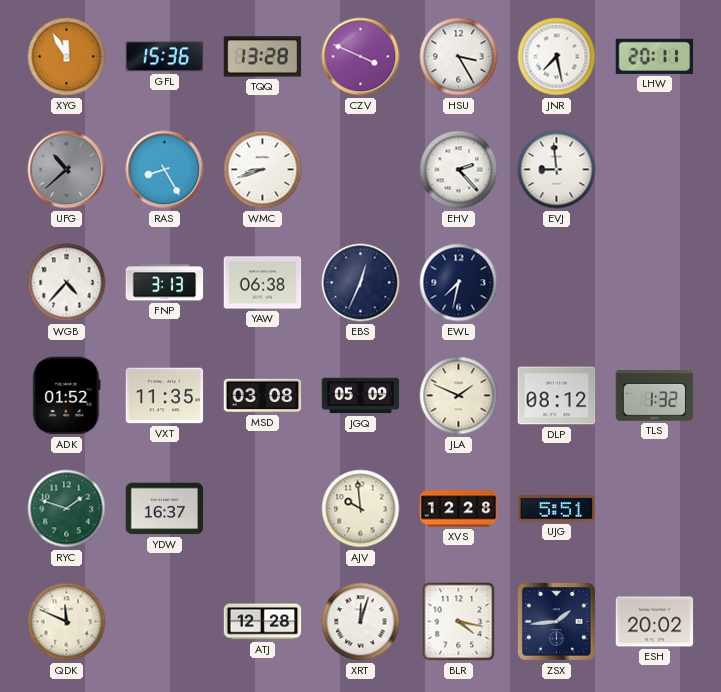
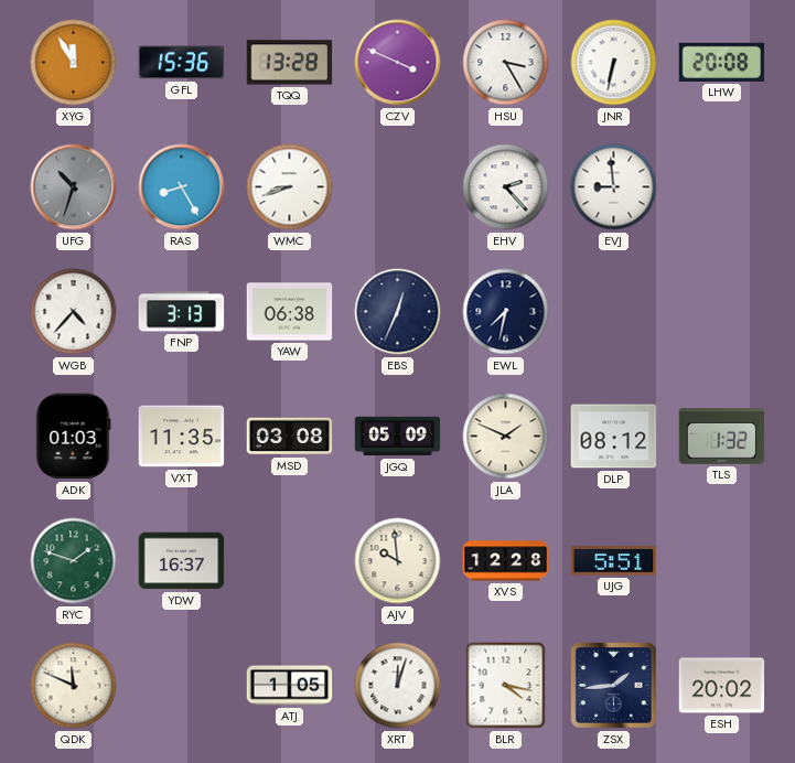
JNR: 7:28 -> 6:32
LHW: 20:11 -> 20:08
UFG: 10:38 -> 10:33
ADK: 01:52 -> 01:03
ATJ: 12:28 -> 1:05
